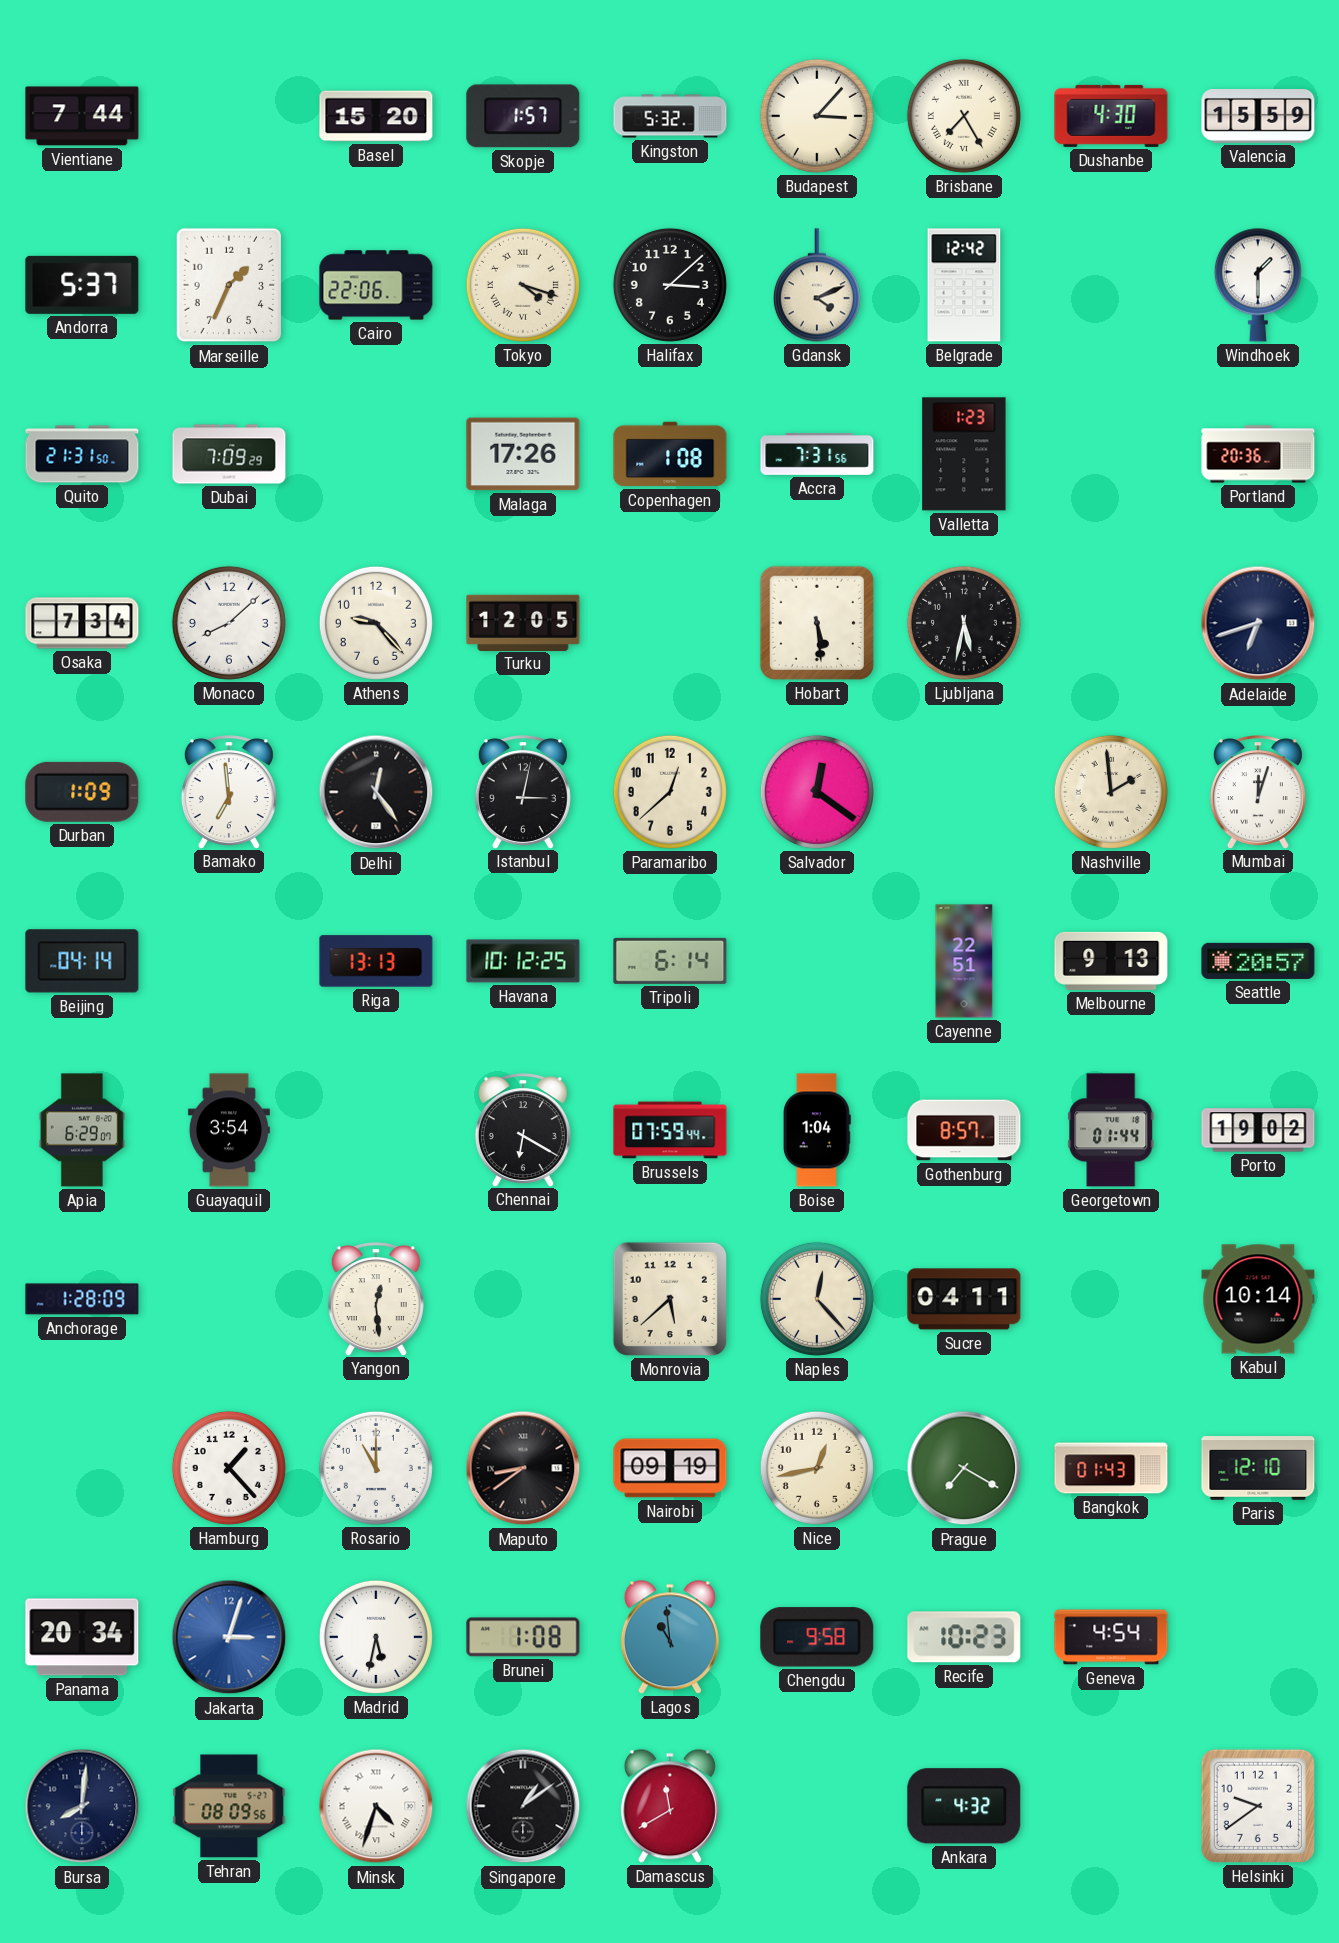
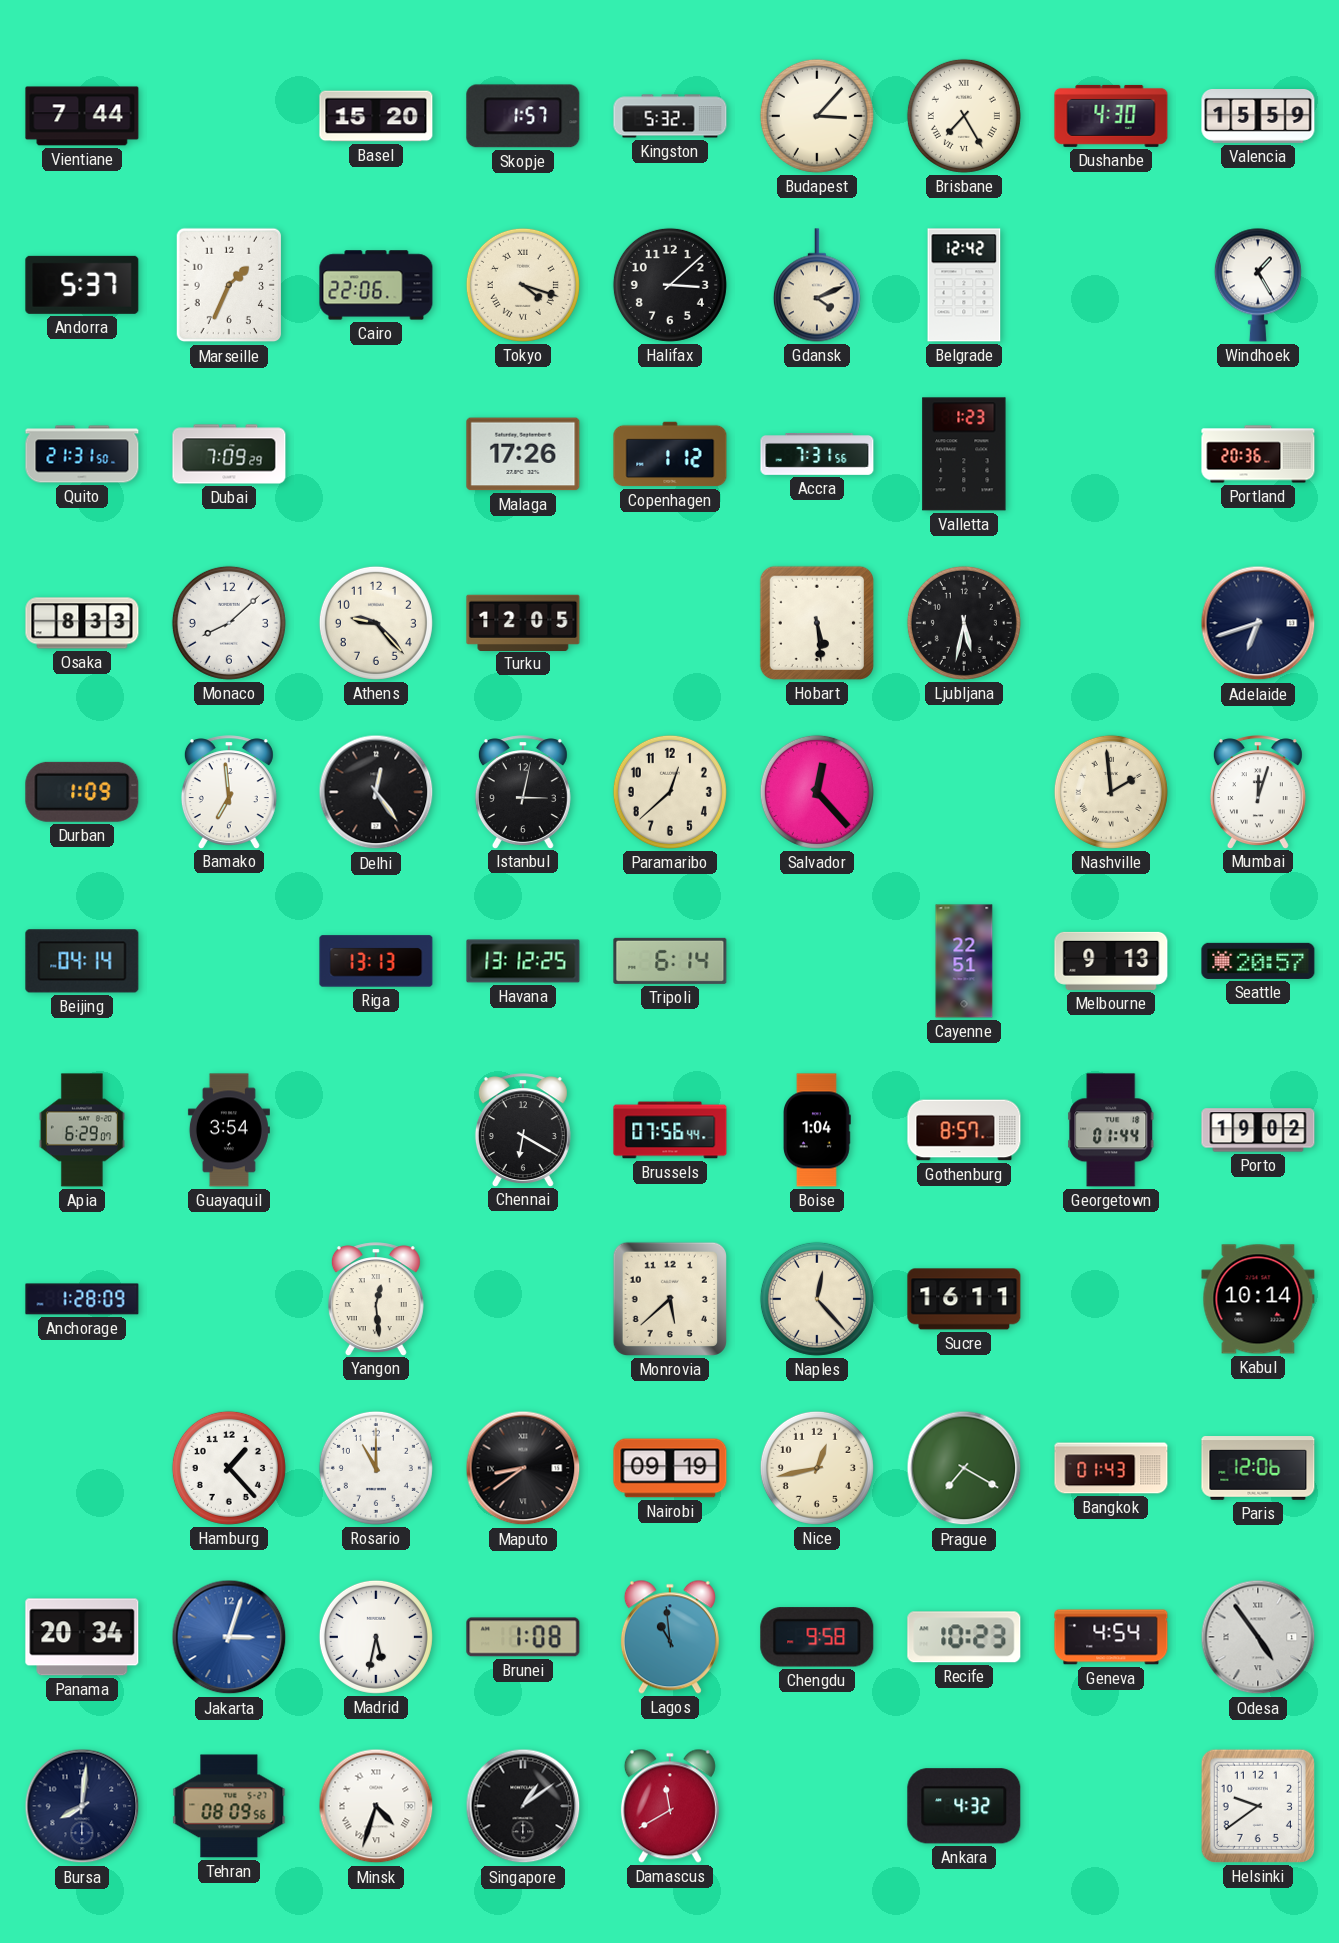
Windhoek: 1:30 -> 1:25
Copenhagen: 1:08 -> 1:12
Osaka: 7:34 -> 8:33
Salvador: 12:21 -> 12:23
Havana: 10:12 -> 13:12
Brussels: 07:59 -> 07:56
Sucre: 04:11 -> 16:11
Paris: 12:10 -> 12:06
Odesa: none -> 4:54
